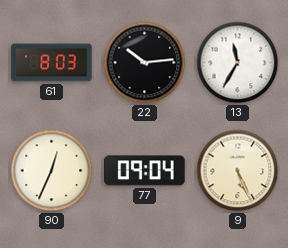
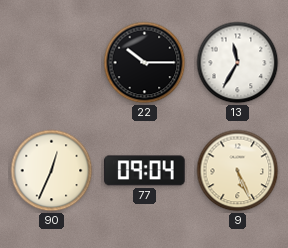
61: 8:03 -> none
22: 10:14 -> 10:15
